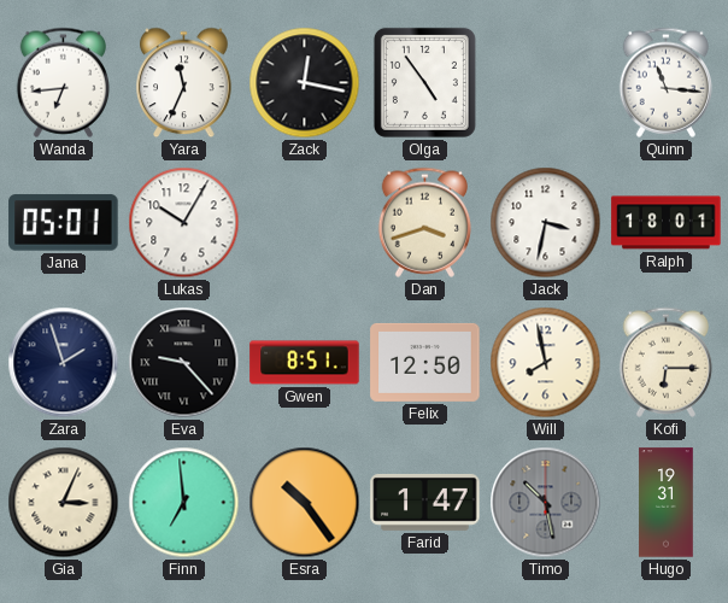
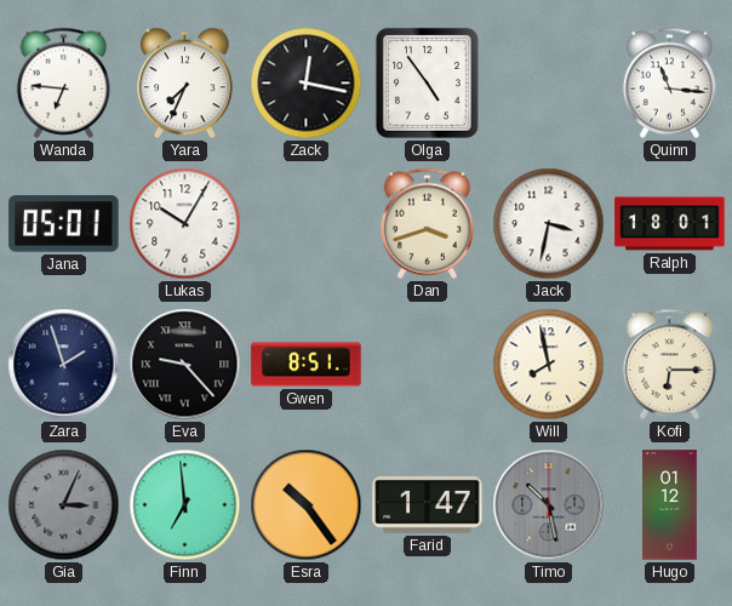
Wanda: 6:44 -> 6:46
Yara: 11:34 -> 7:34
Felix: 12:50 -> none
Gia dial: cream -> grey
Hugo: 19:31 -> 01:12
